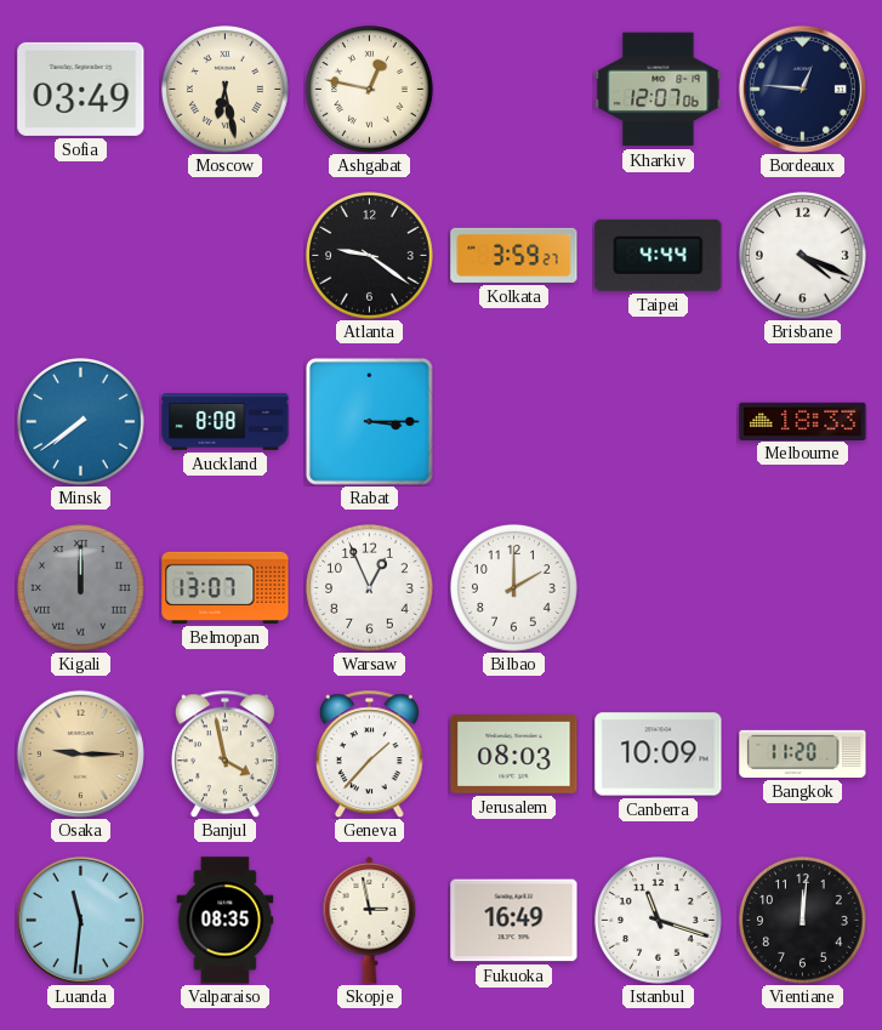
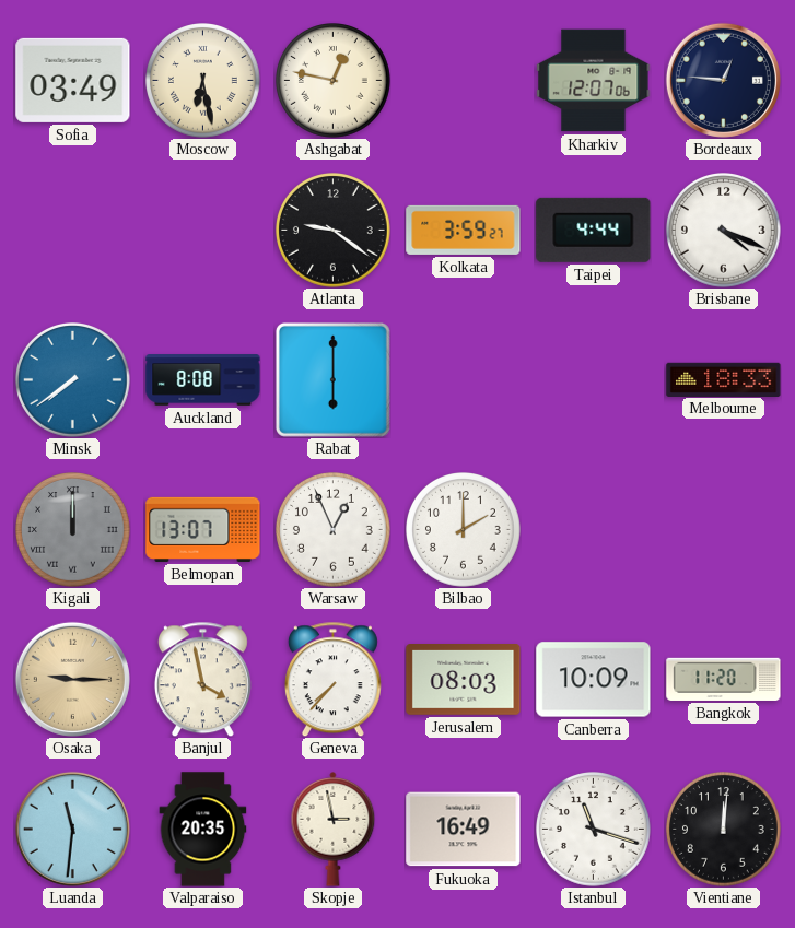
Rabat: 3:15 -> 6:00
Geneva: 1:37 -> 7:37
Valparaiso: 08:35 -> 20:35
